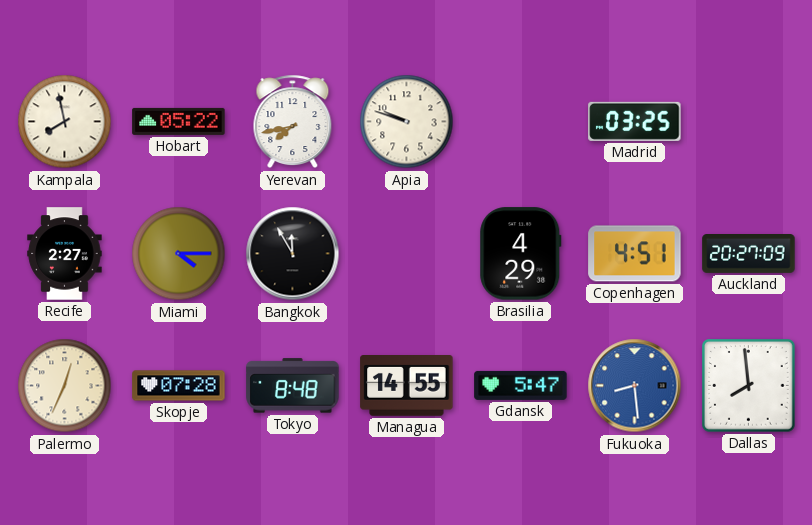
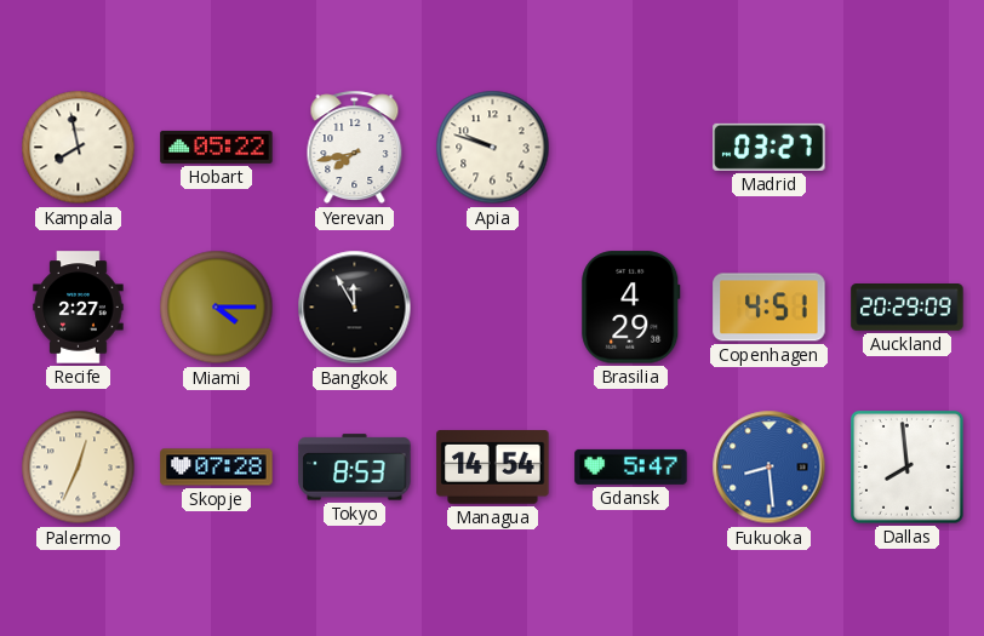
Madrid: 03:25 -> 03:27
Auckland: 20:27 -> 20:29
Tokyo: 8:48 -> 8:53
Managua: 14:55 -> 14:54
